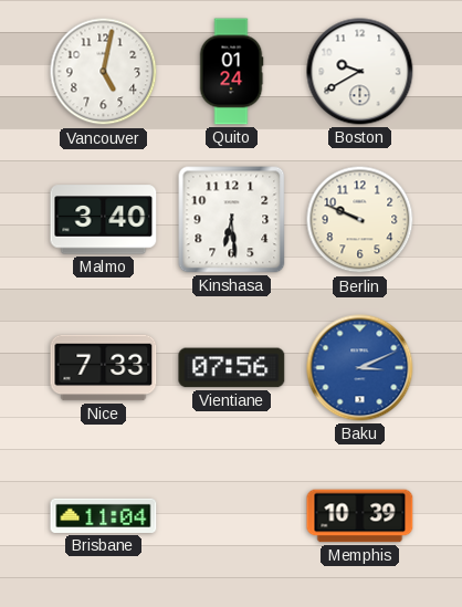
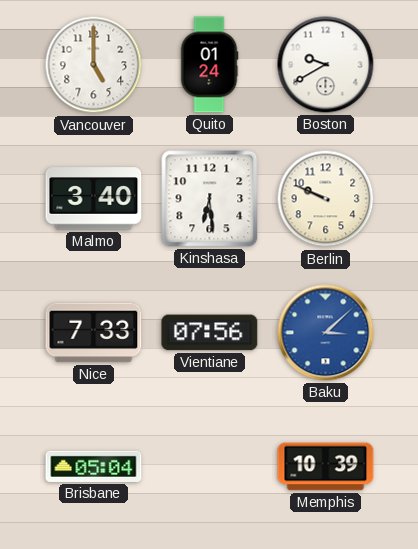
Vancouver: 5:02 -> 5:00
Baku: 3:11 -> 3:08
Brisbane: 11:04 -> 05:04
